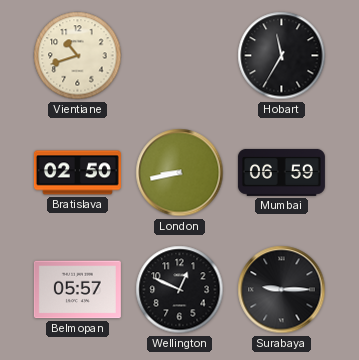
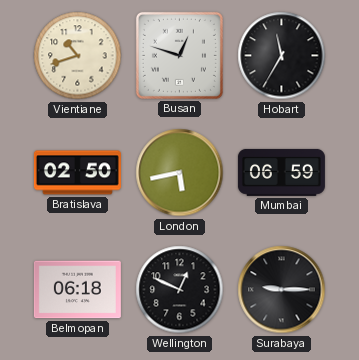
Busan: none -> 12:48
London: 8:43 -> 5:43
Belmopan: 05:57 -> 06:18
